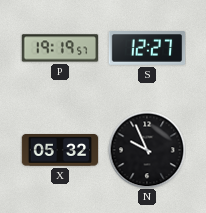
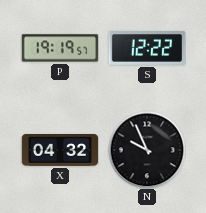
S: 12:27 -> 12:22
X: 05:32 -> 04:32
